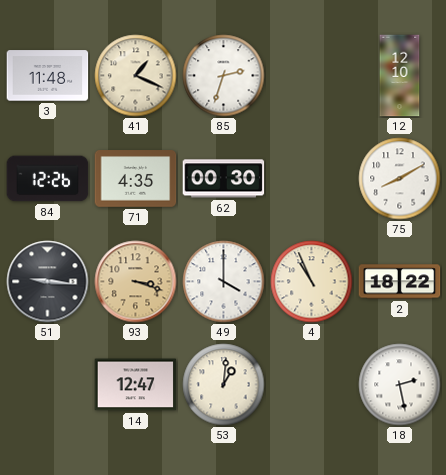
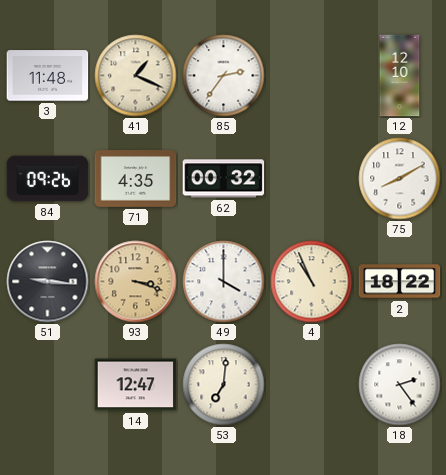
85: 2:33 -> 2:36
84: 12:26 -> 09:26
62: 00:30 -> 00:32
53: 1:01 -> 7:01
18: 2:28 -> 2:24
